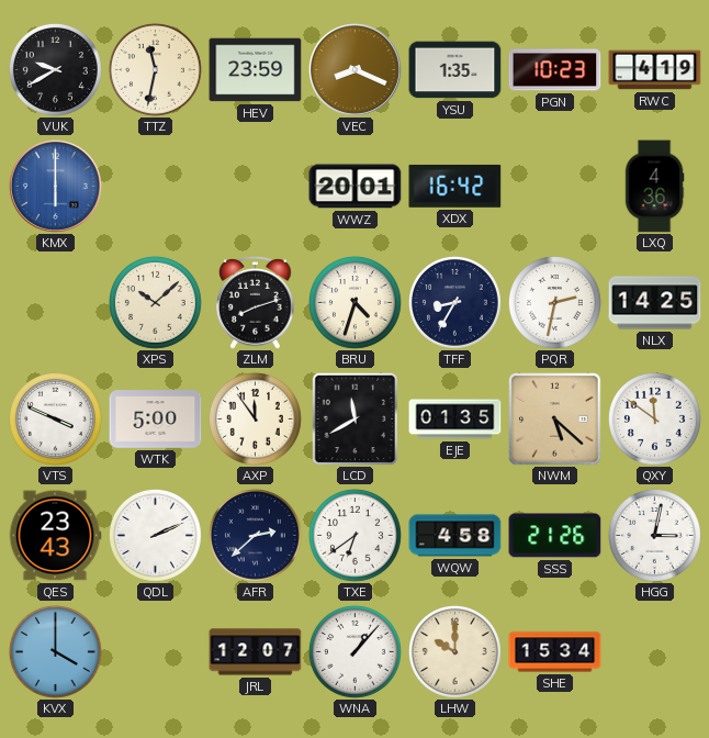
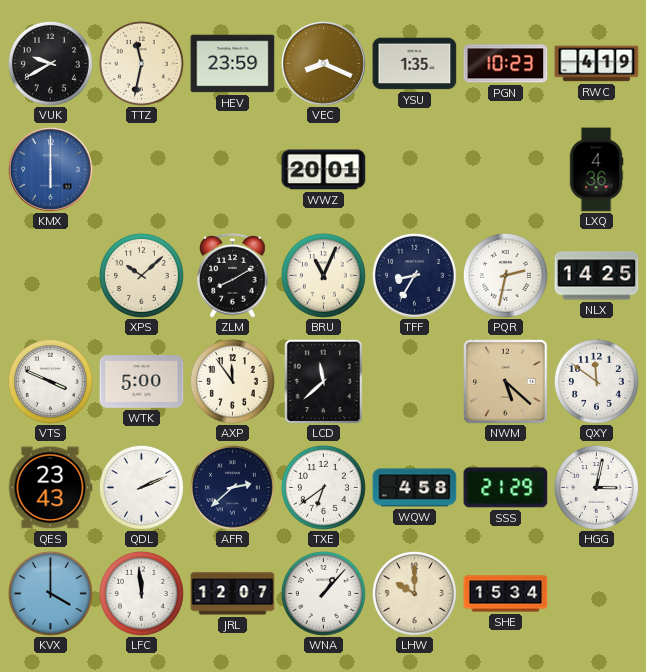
XDX: 16:42 -> none
ZLM: 8:12 -> 8:10
BRU: 4:33 -> 11:04
LCD: 11:40 -> 11:38
EJE: 01:35 -> none
SSS: 21:26 -> 21:29
LFC: none -> 11:59
